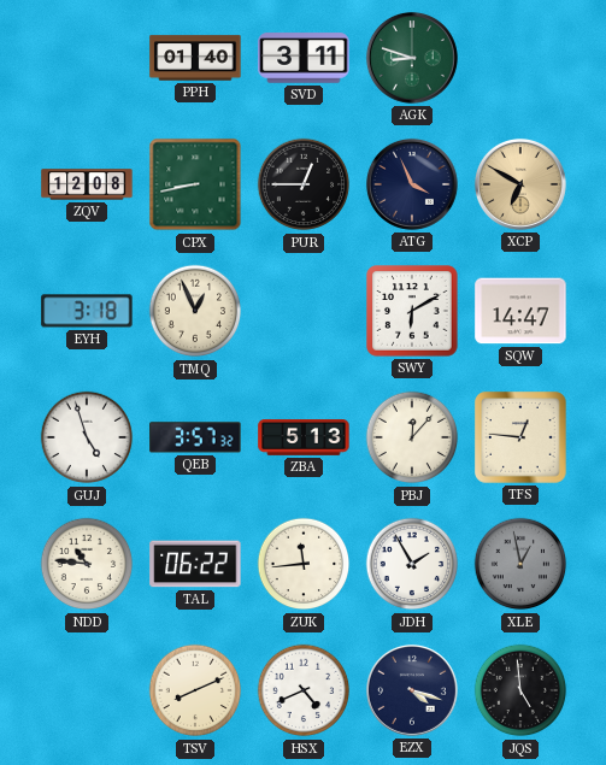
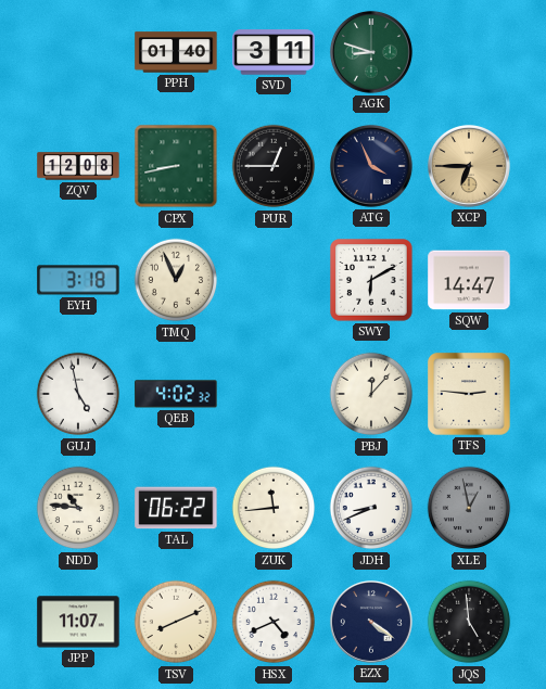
XCP: 6:50 -> 6:45
GUJ: 4:57 -> 4:58
QEB: 3:57 -> 4:02
ZBA: 5:13 -> none
TFS: 12:46 -> 2:46
JDH: 1:55 -> 8:41
JPP: none -> 11:07
EZX: 4:18 -> 4:21
